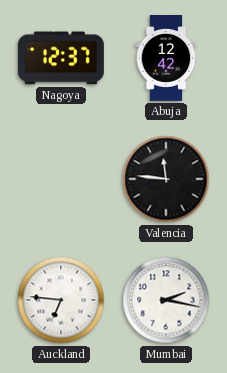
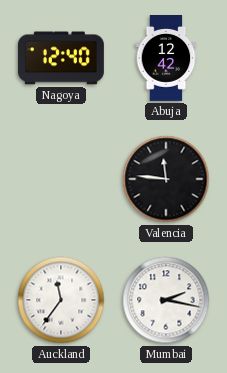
Nagoya: 12:37 -> 12:40
Auckland: 6:46 -> 11:36
